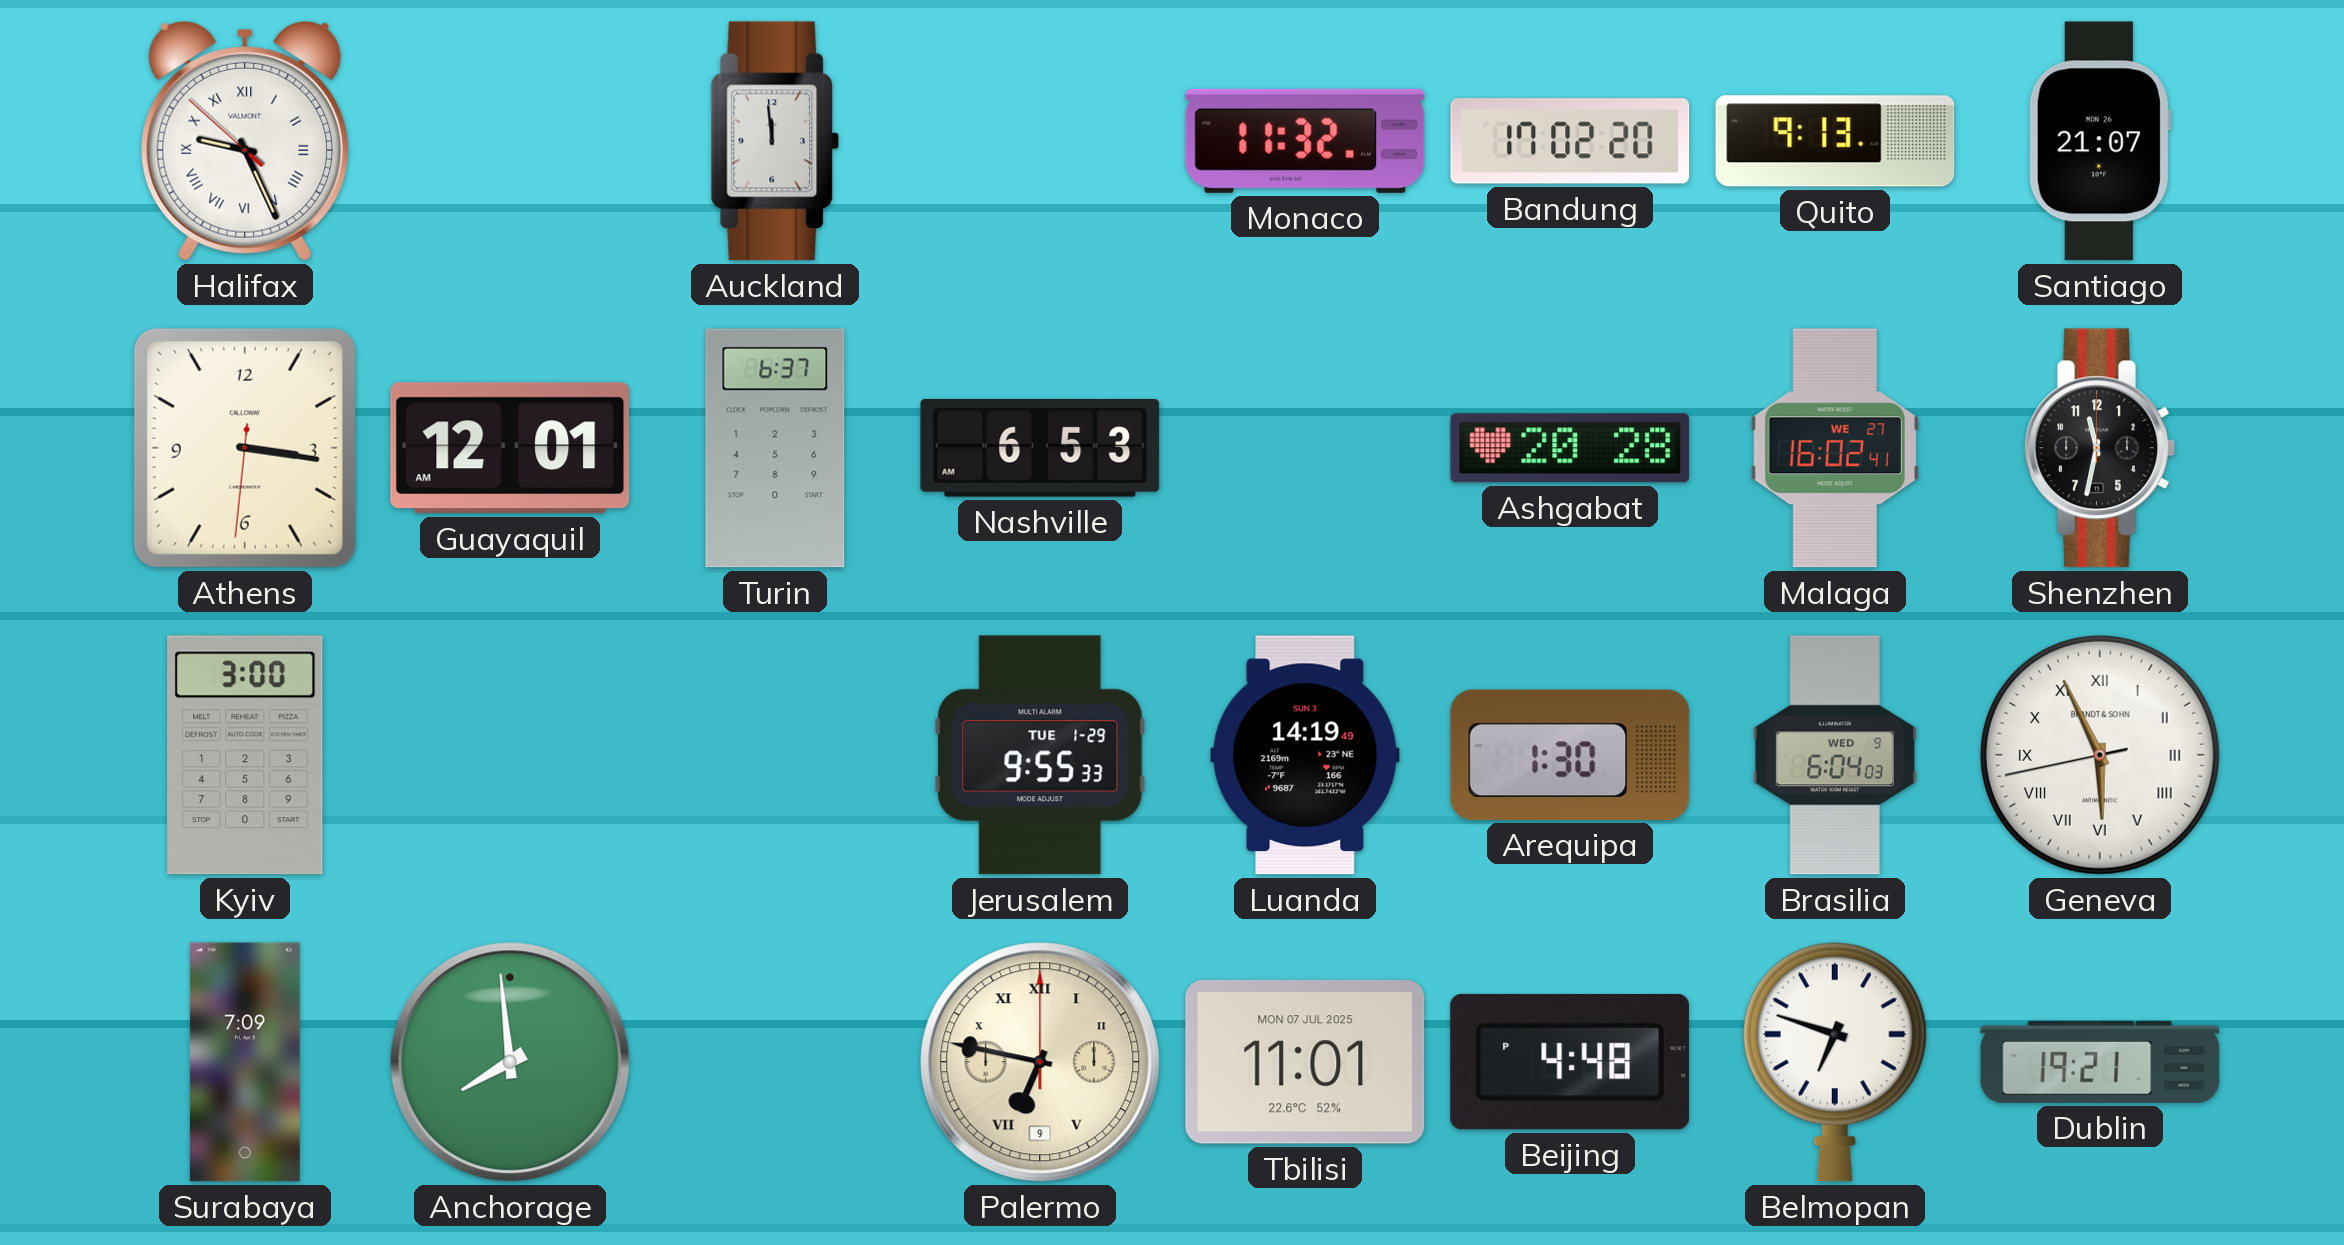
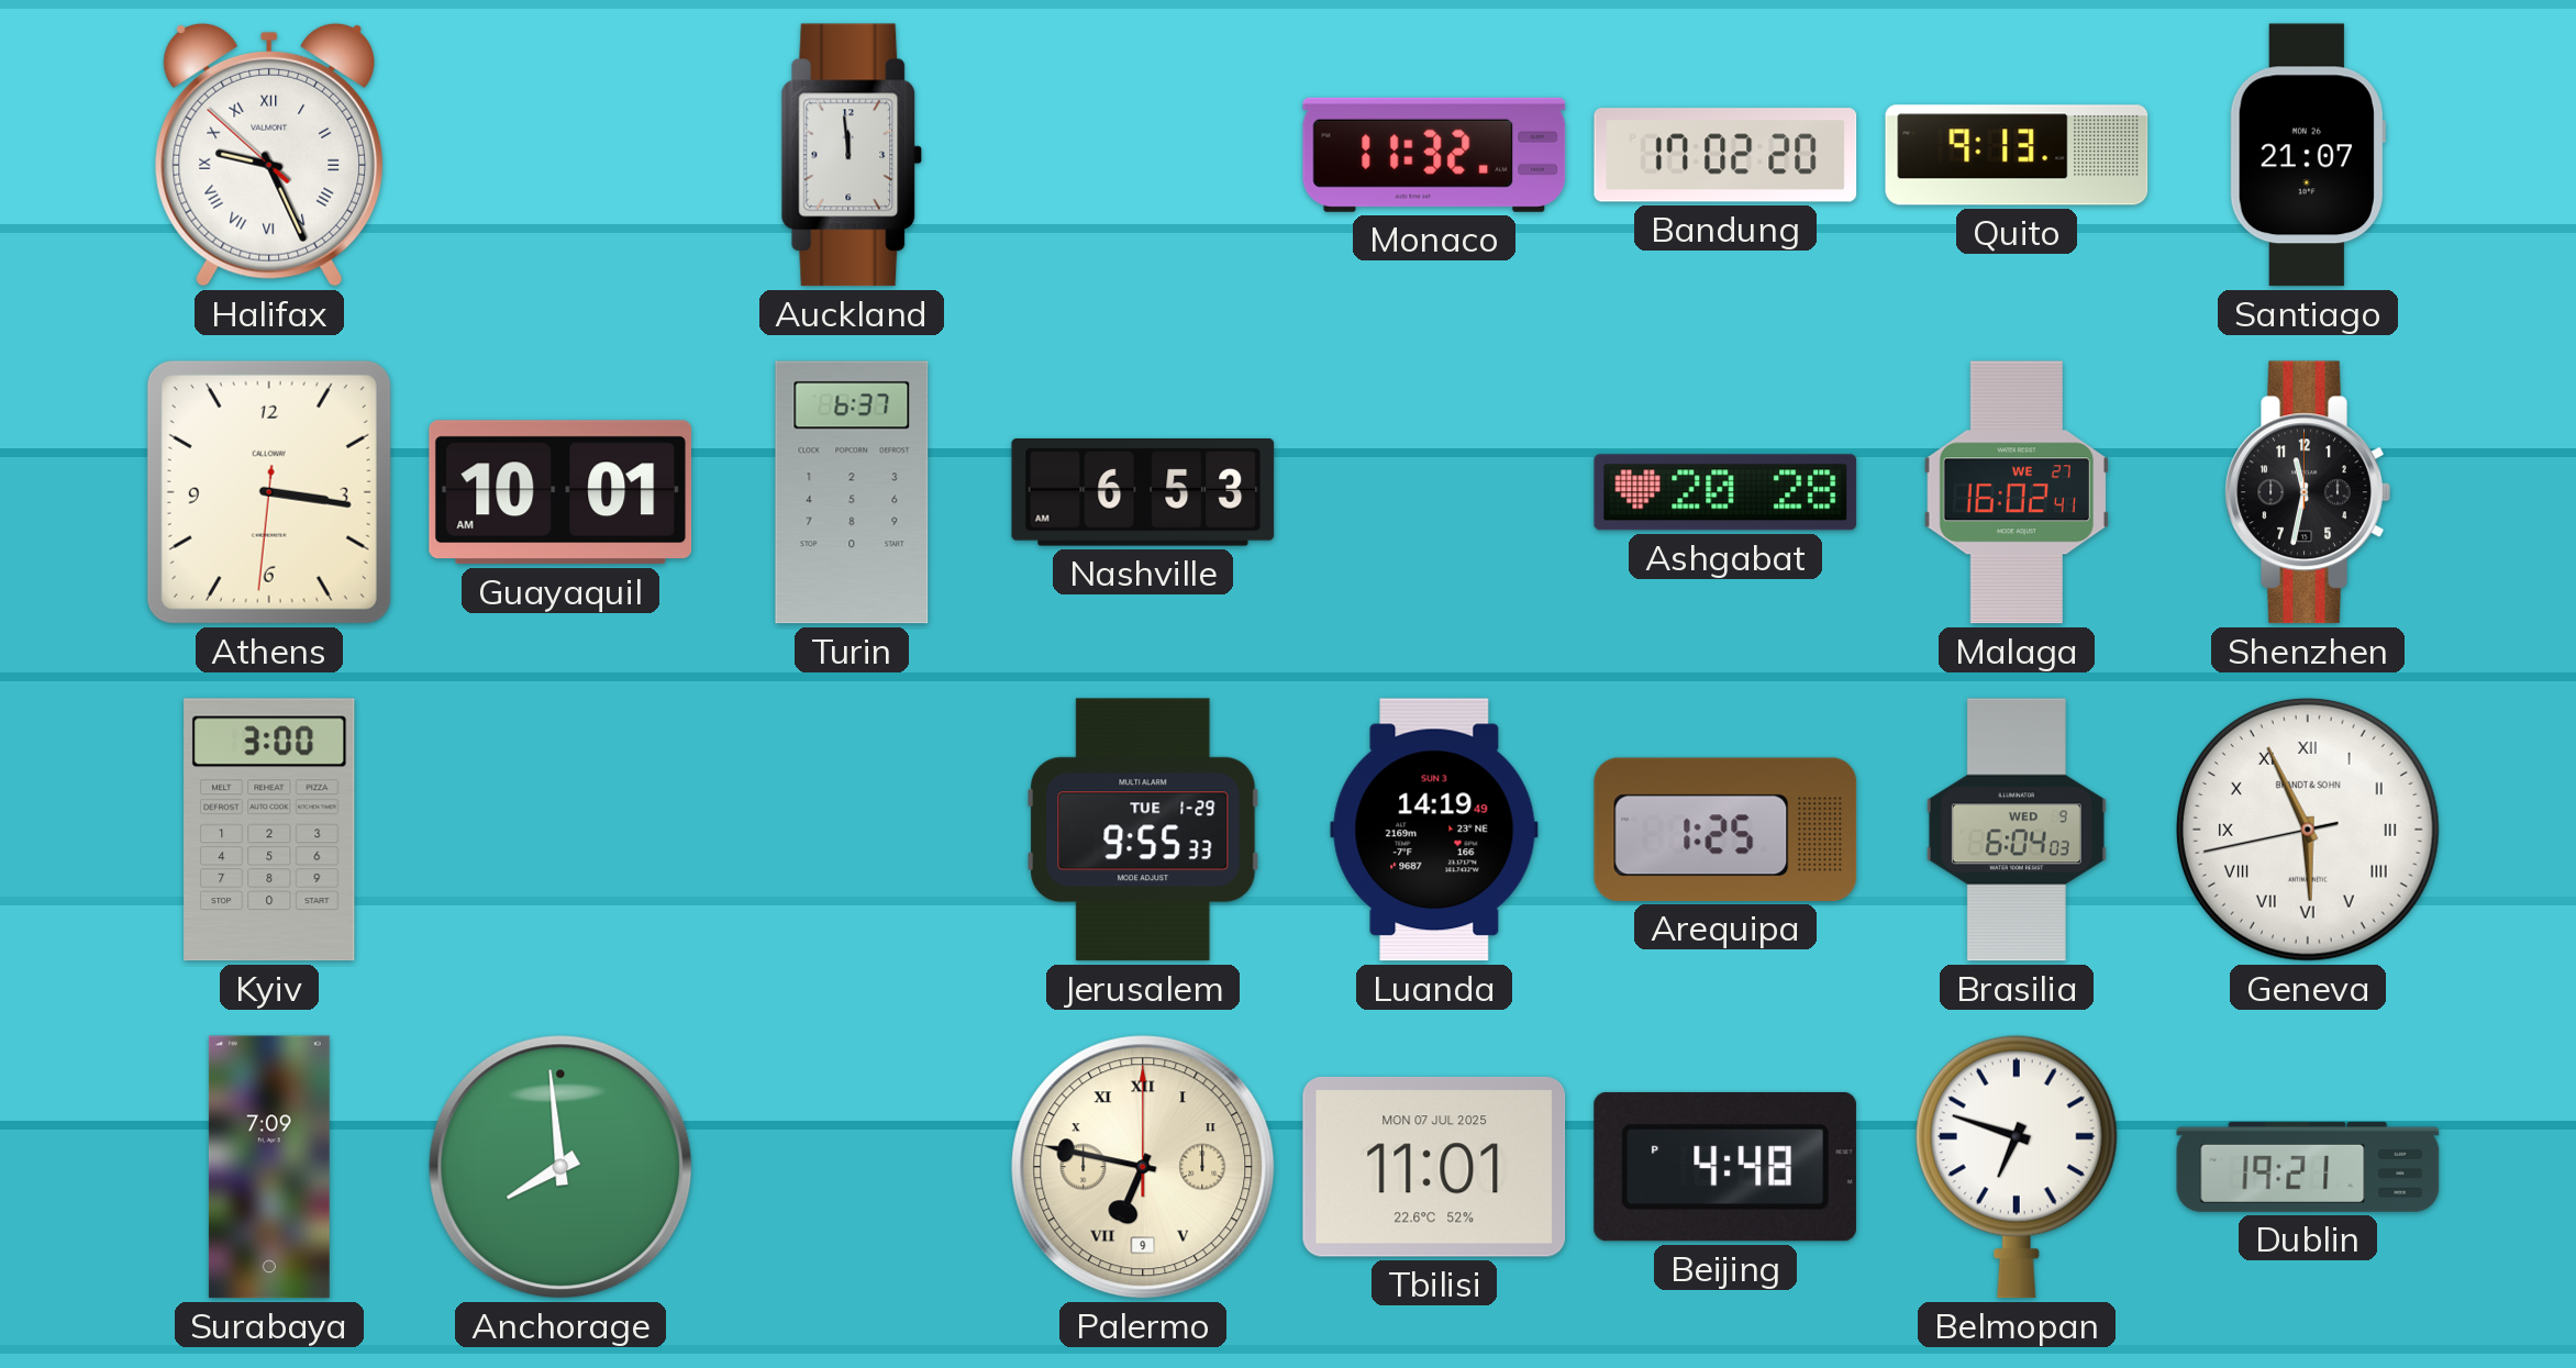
Guayaquil: 12:01 -> 10:01
Arequipa: 1:30 -> 1:25
